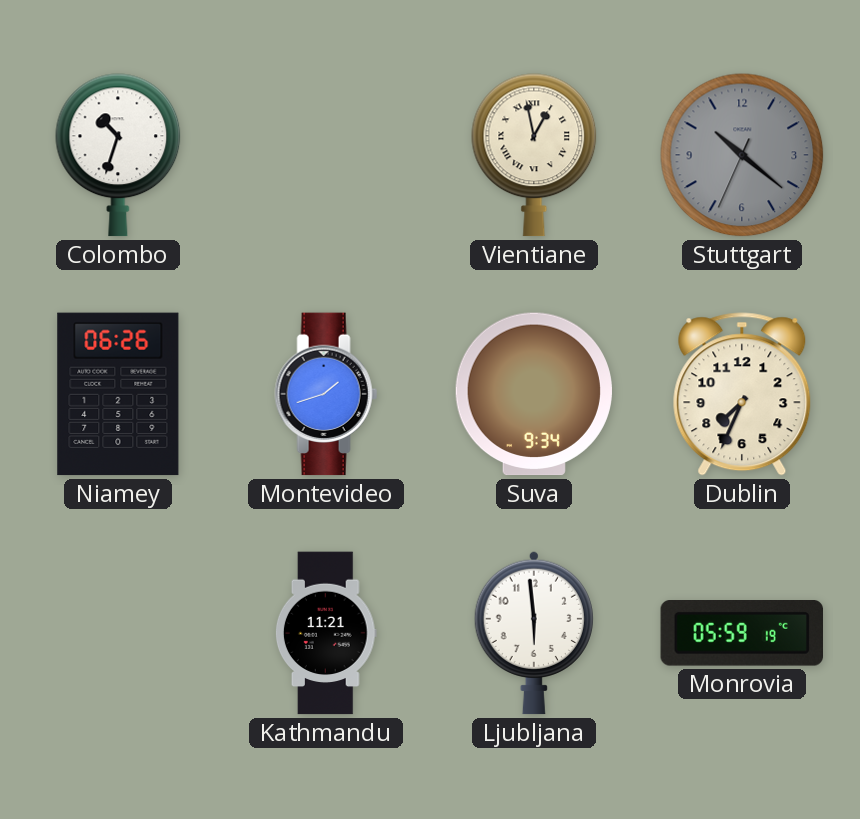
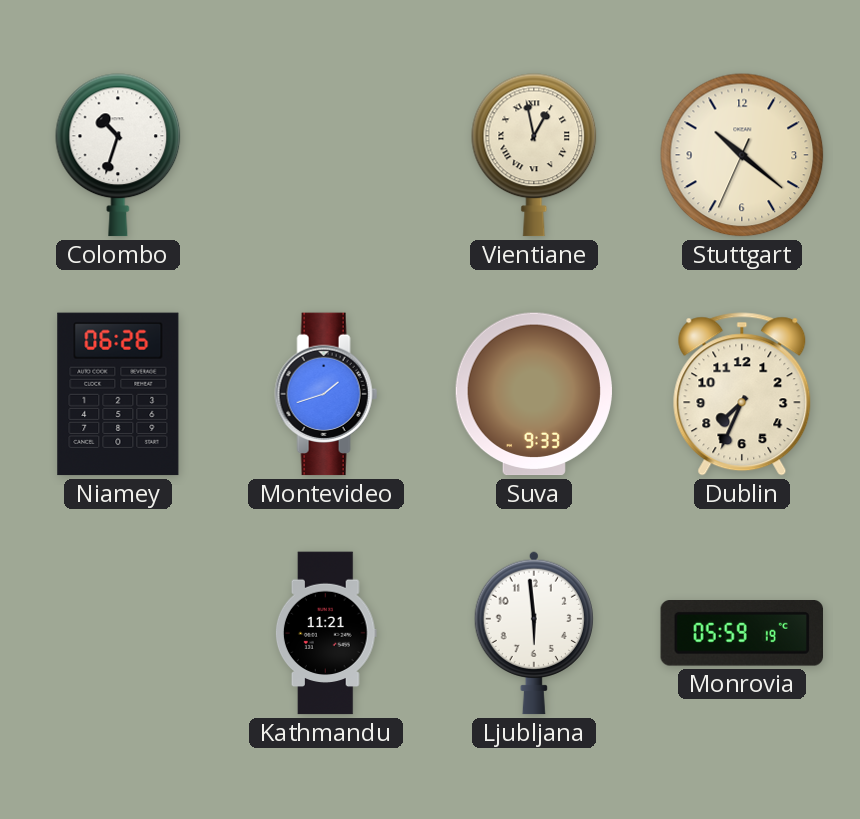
Stuttgart dial: grey -> cream
Suva: 9:34 -> 9:33
